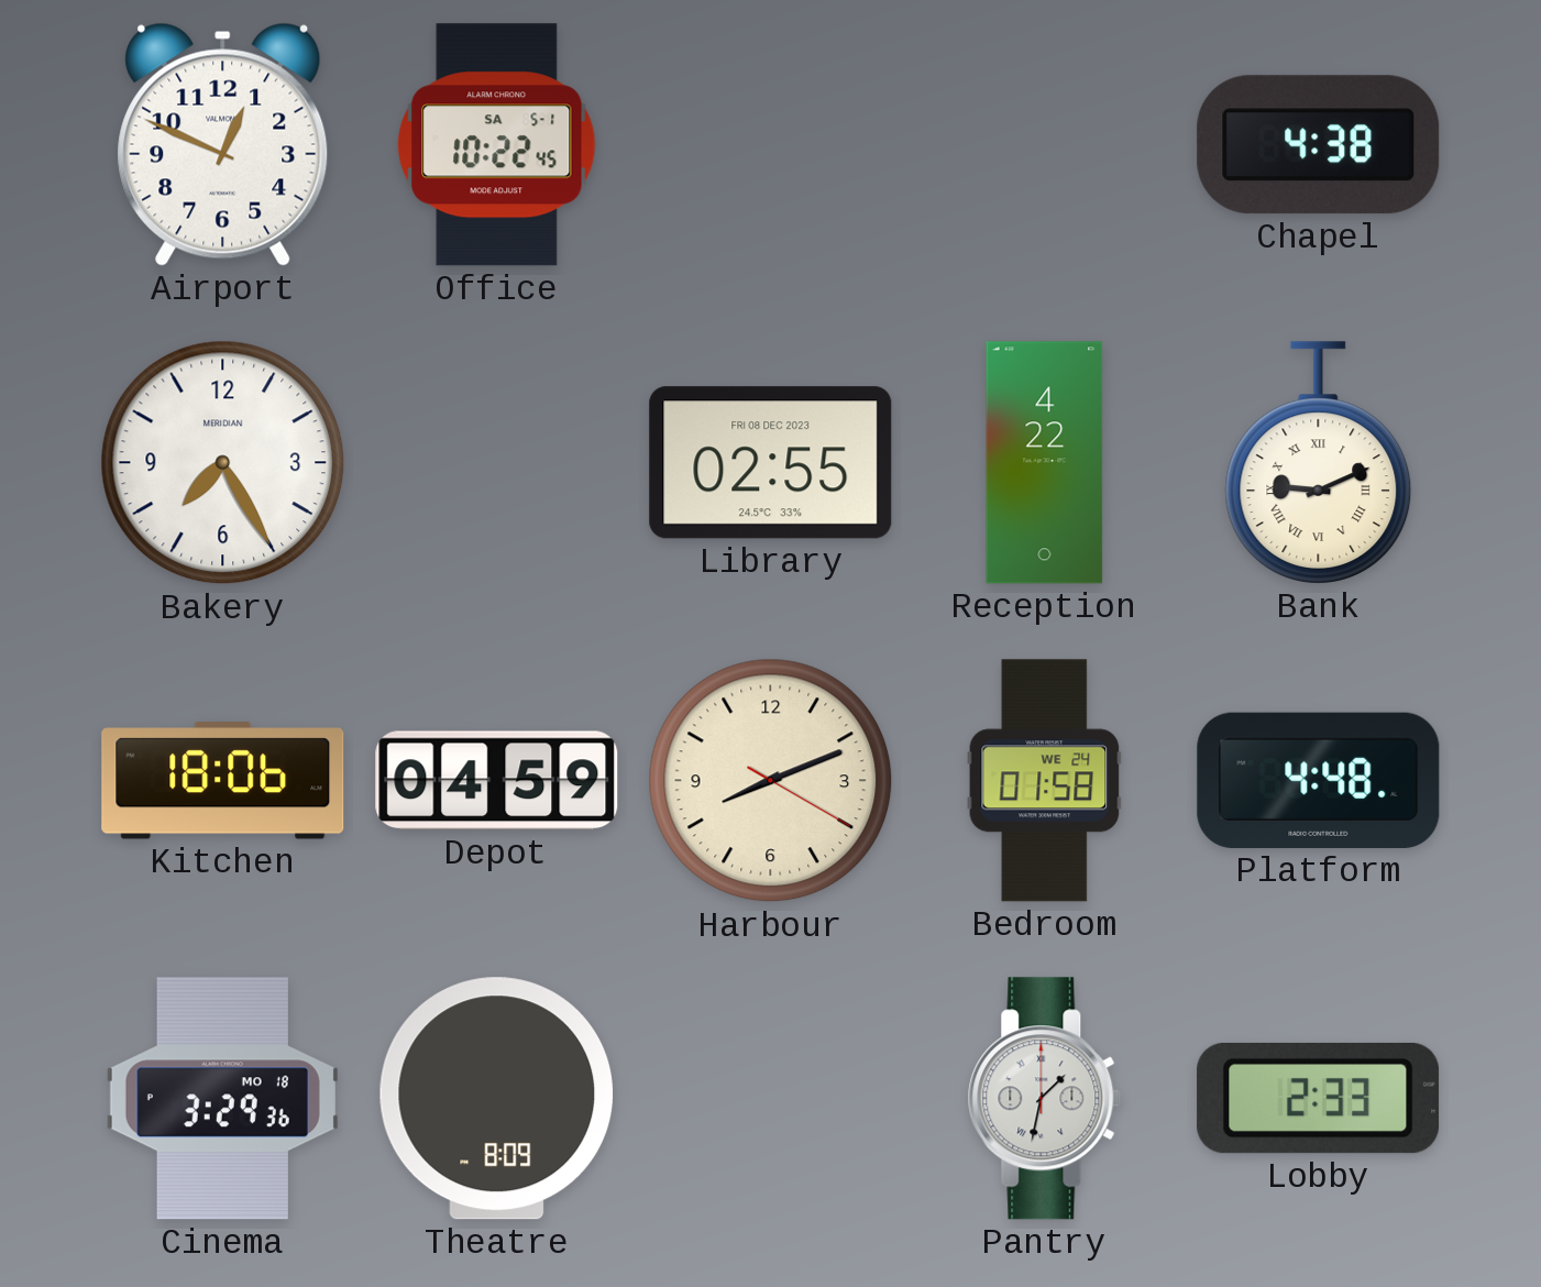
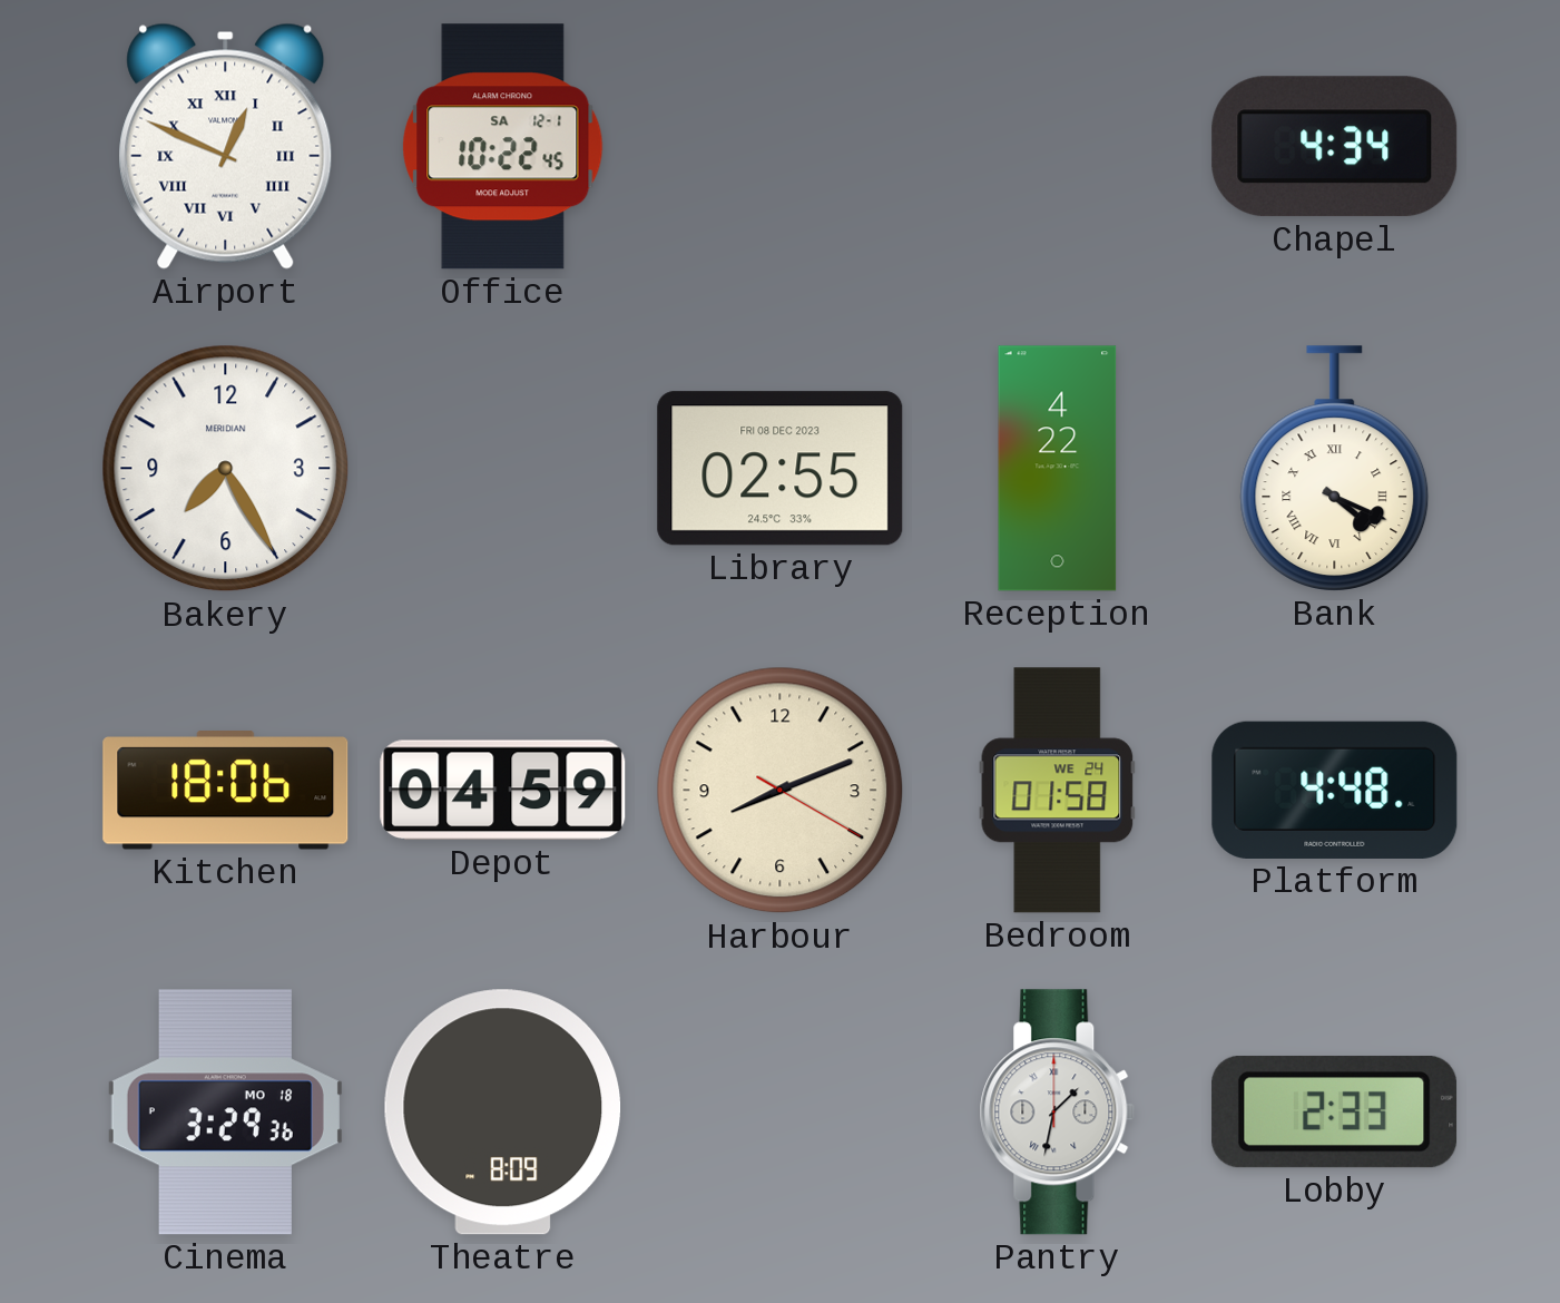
Airport numerals: Arabic -> Roman
Office date: SA 5-1 -> SA 12-1
Chapel: 4:38 -> 4:34
Bank: 9:11 -> 4:19
